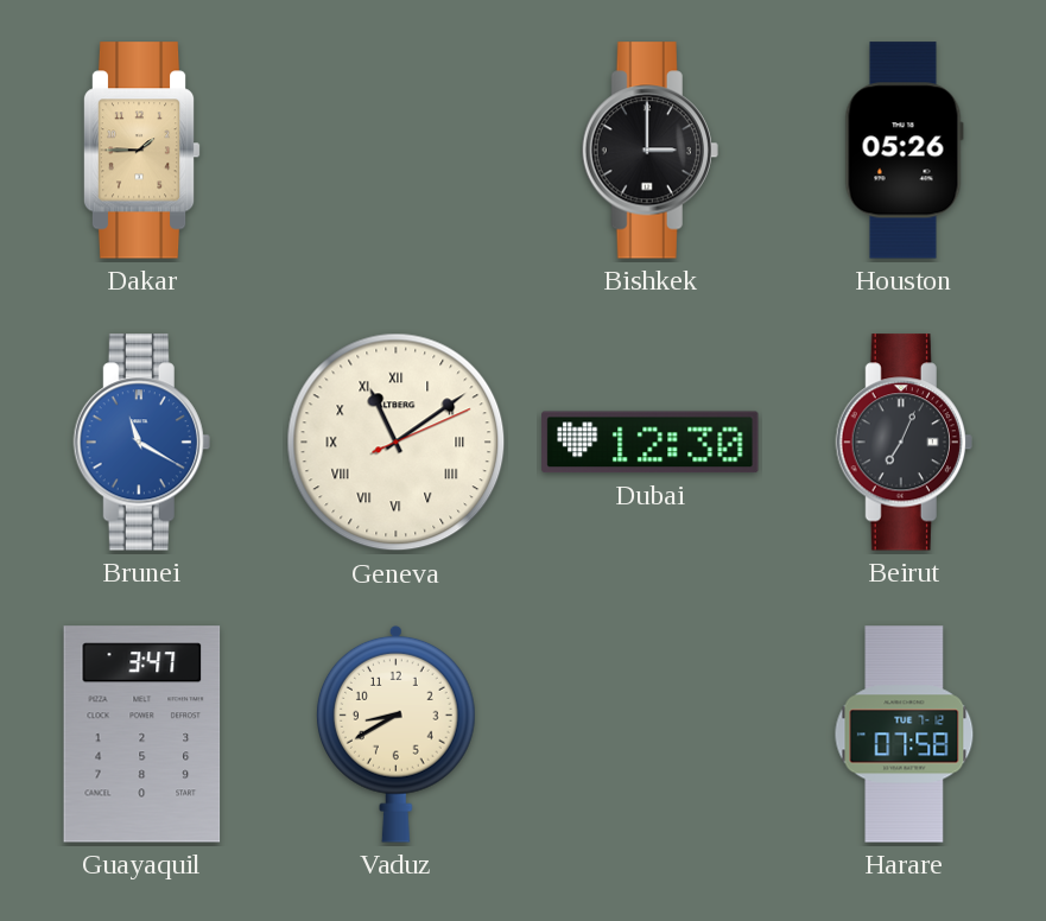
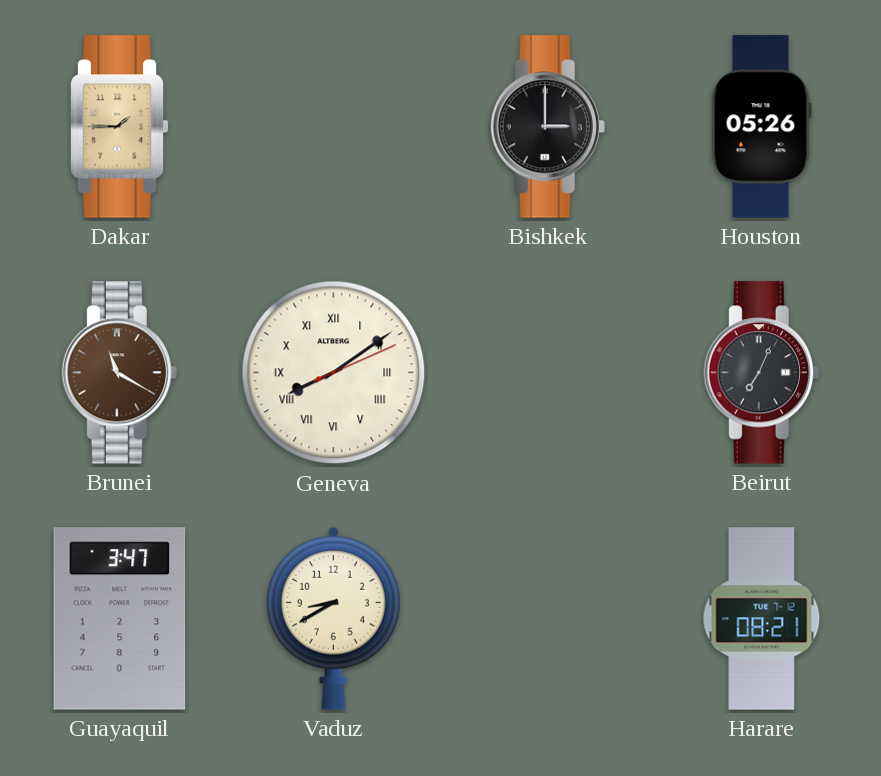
Brunei dial: blue -> brown
Geneva: 11:09 -> 8:09
Dubai: 12:30 -> none
Harare: 07:58 -> 08:21
